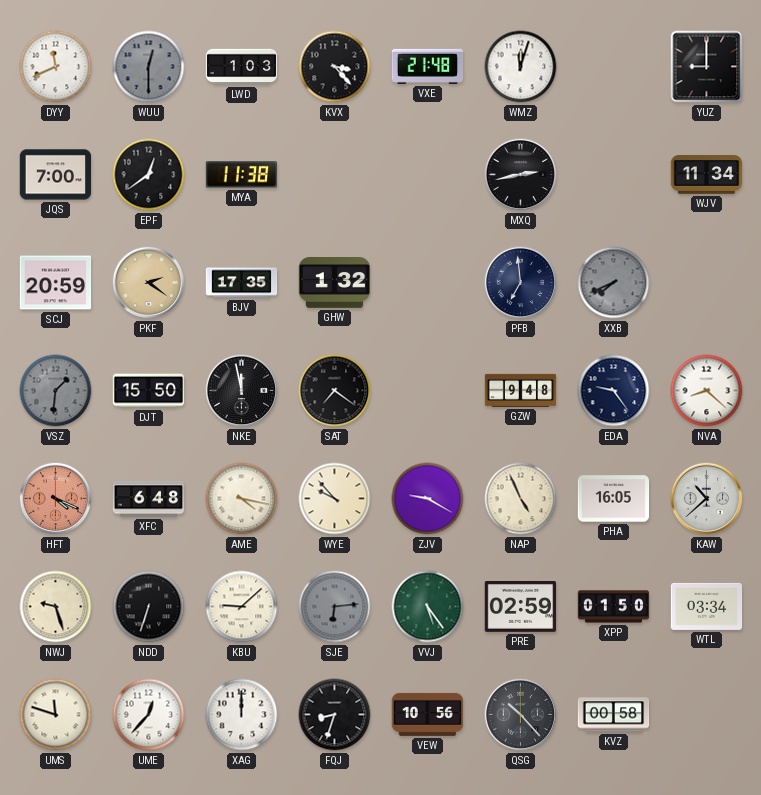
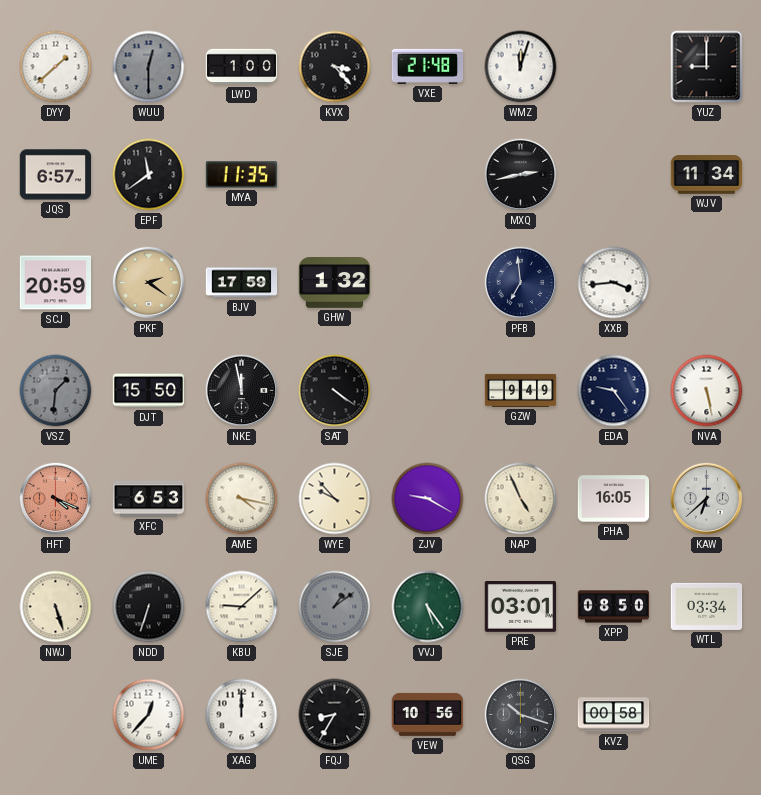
DYY: 11:41 -> 1:38
LWD: 1:03 -> 1:00
JQS: 7:00 -> 6:57
EPF: 12:39 -> 11:39
MYA: 11:38 -> 11:35
BJV: 17:35 -> 17:59
XXB: 7:41 -> 3:44
XXB dial: grey -> white
SAT: 7:21 -> 4:21
GZW: 9:48 -> 9:49
NVA: 8:22 -> 5:28
XFC: 6:48 -> 6:53
KAW: 10:38 -> 6:38
NWJ: 9:27 -> 5:27
SJE: 6:14 -> 1:09
PRE: 02:59 -> 03:01
XPP: 01:50 -> 08:50
UMS: 11:48 -> none
FQJ: 8:33 -> 8:35
QSG: 10:23 -> 10:18
